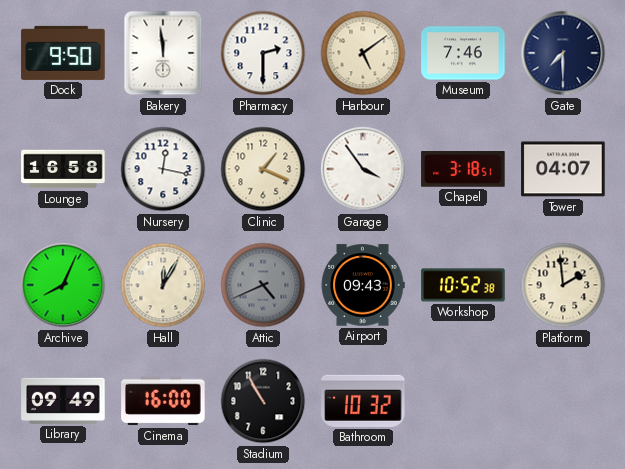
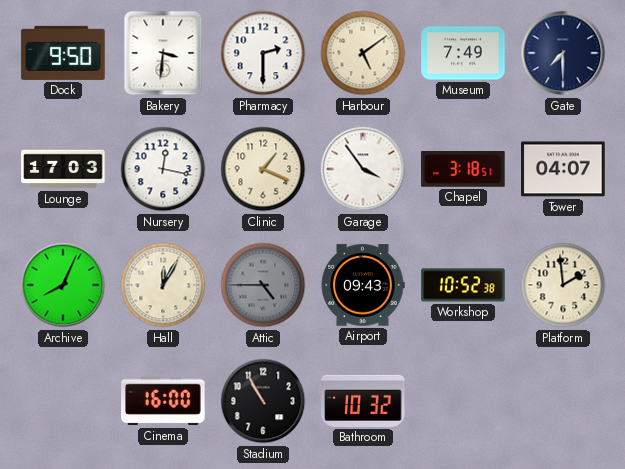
Bakery: 11:59 -> 3:31
Museum: 7:46 -> 7:49
Lounge: 16:58 -> 17:03
Attic: 4:41 -> 4:45
Library: 09:49 -> none
